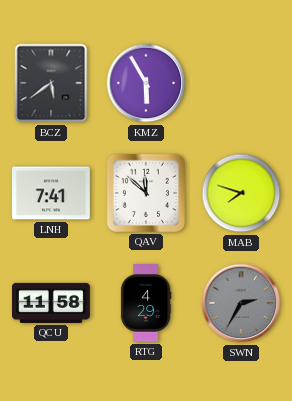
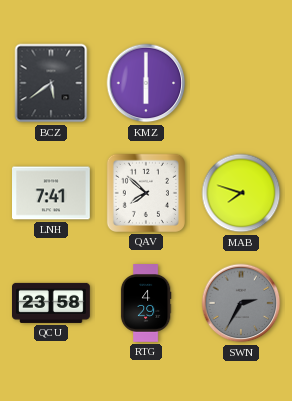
KMZ: 5:55 -> 6:00
QAV: 11:52 -> 7:52
QCU: 11:58 -> 23:58
